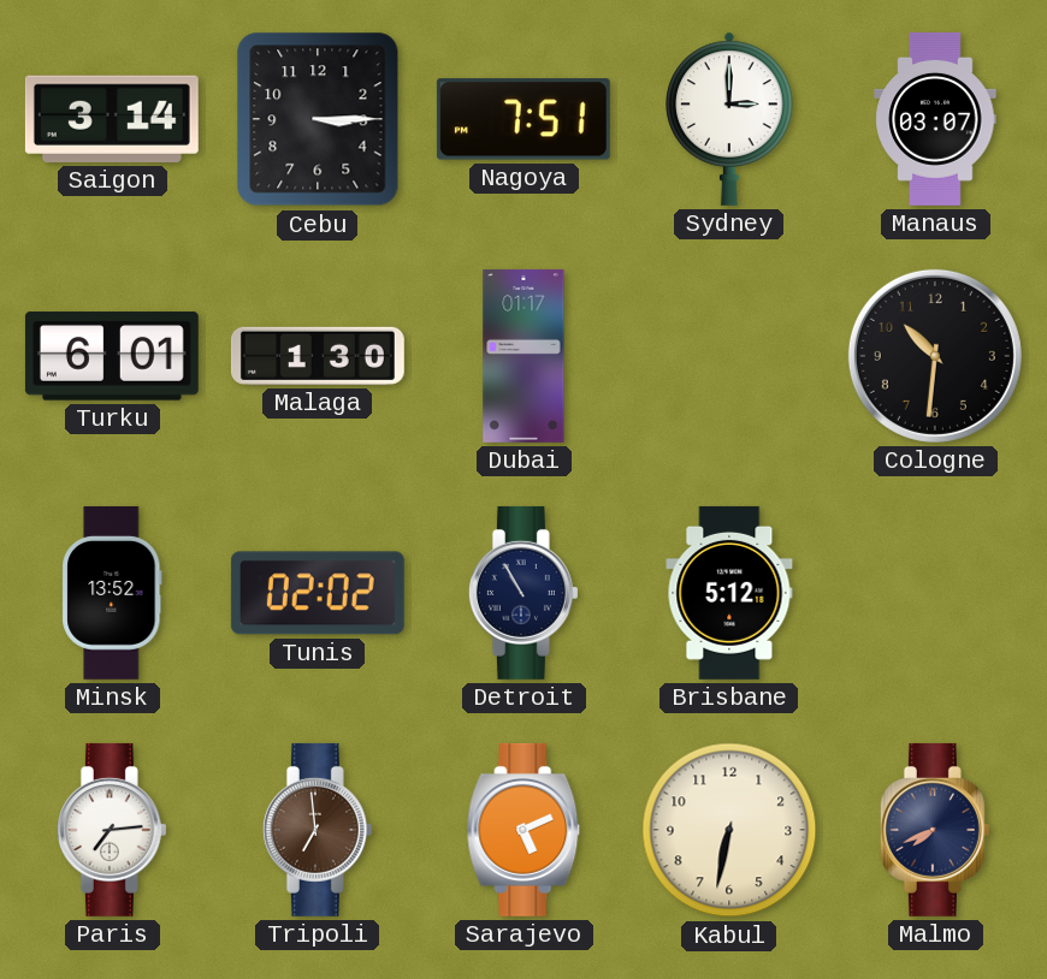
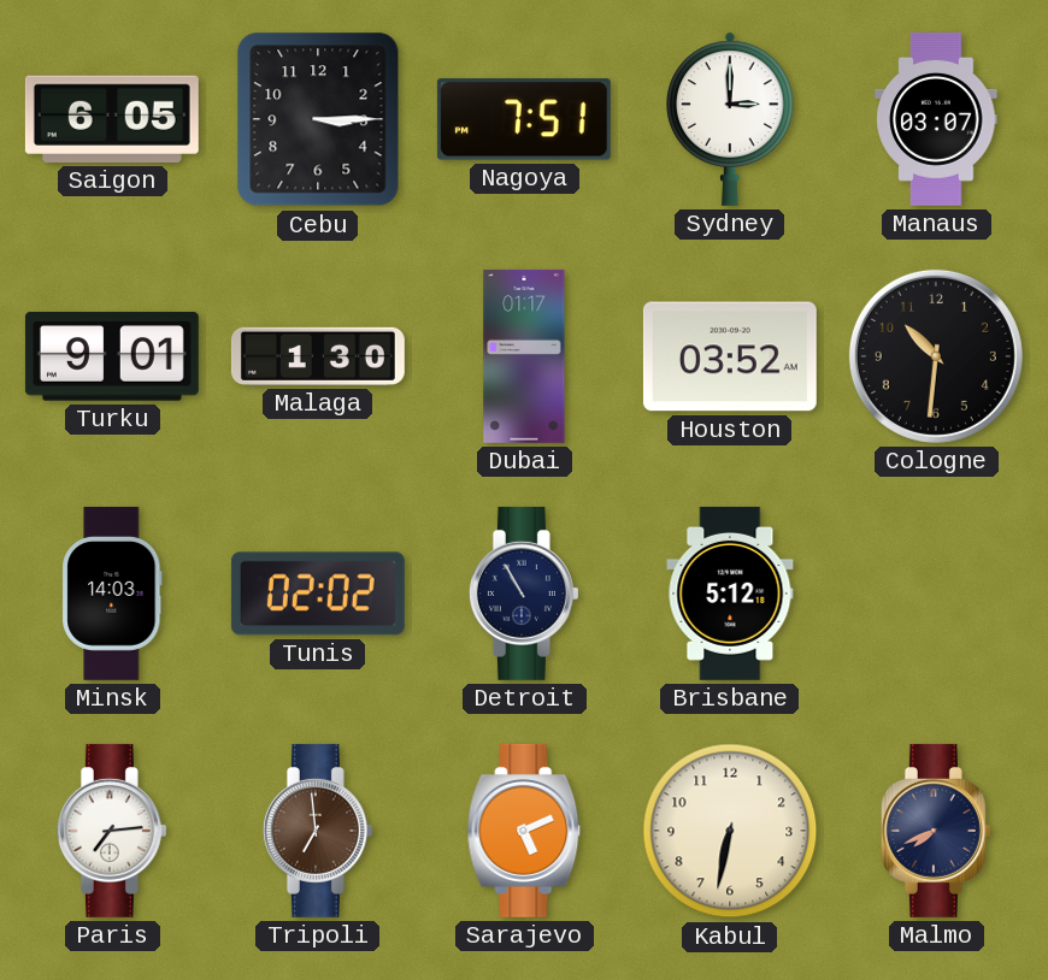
Saigon: 3:14 -> 6:05
Turku: 6:01 -> 9:01
Houston: none -> 03:52
Minsk: 13:52 -> 14:03
